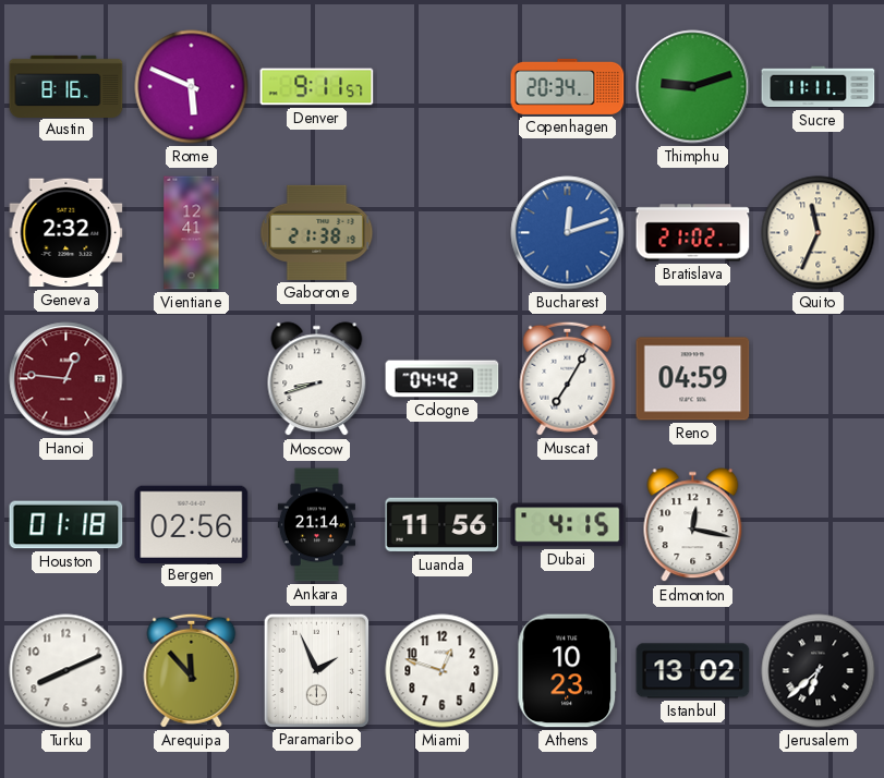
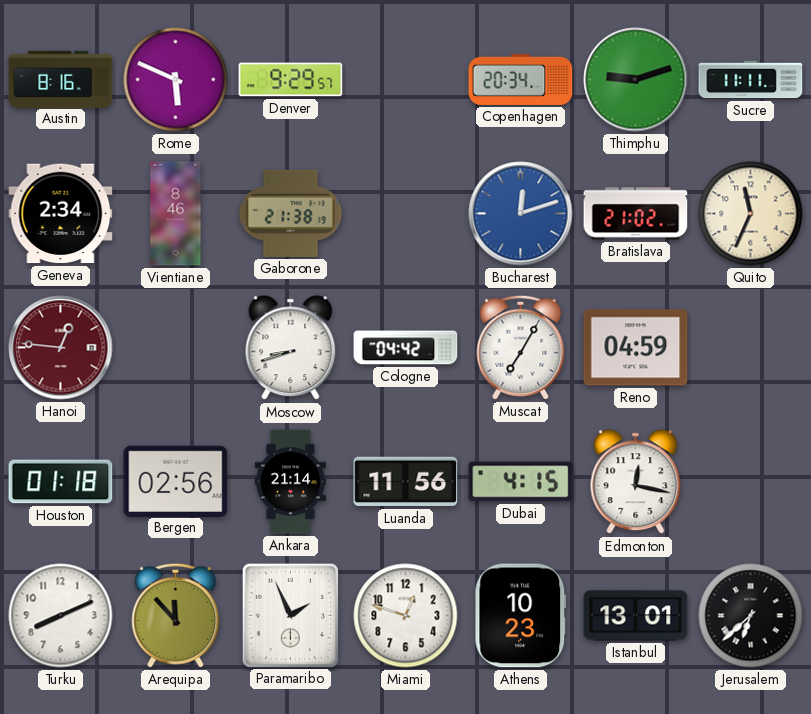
Denver: 9:11 -> 9:29
Geneva: 2:32 -> 2:34
Vientiane: 12:41 -> 8:46
Istanbul: 13:02 -> 13:01
